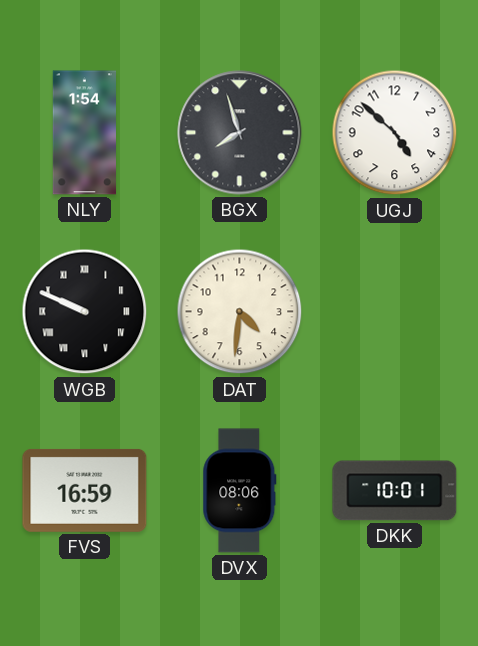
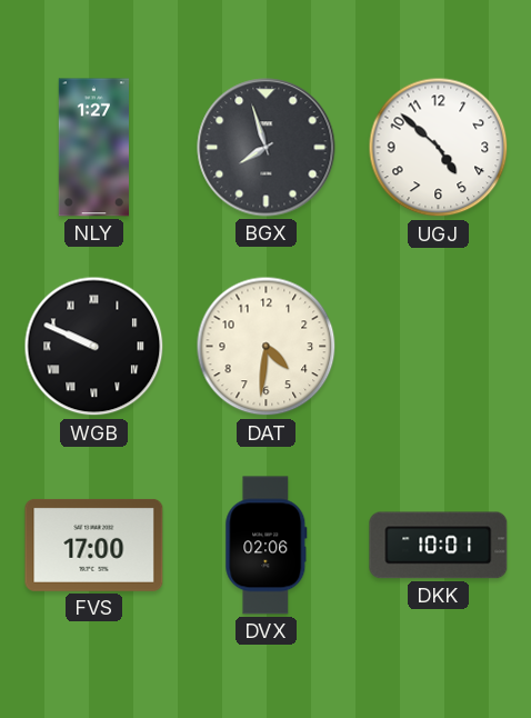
NLY: 1:54 -> 1:27
FVS: 16:59 -> 17:00
DVX: 08:06 -> 02:06
